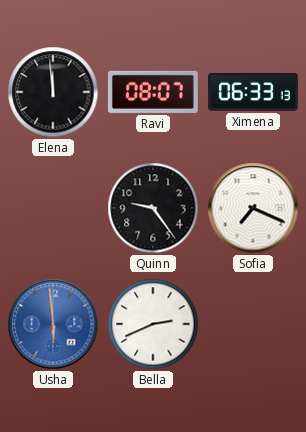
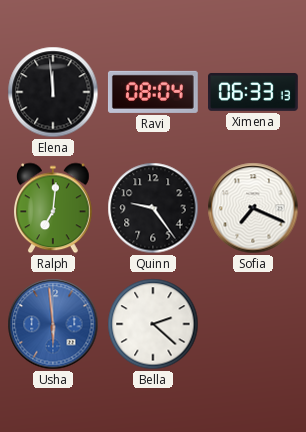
Ravi: 08:07 -> 08:04
Ralph: none -> 7:01
Bella: 2:41 -> 2:22
